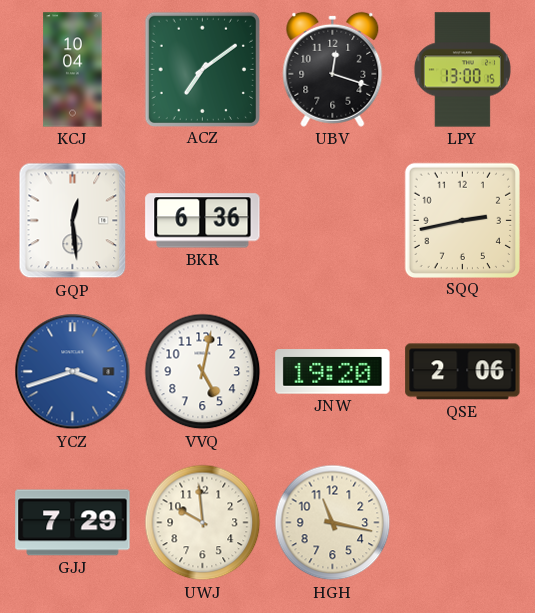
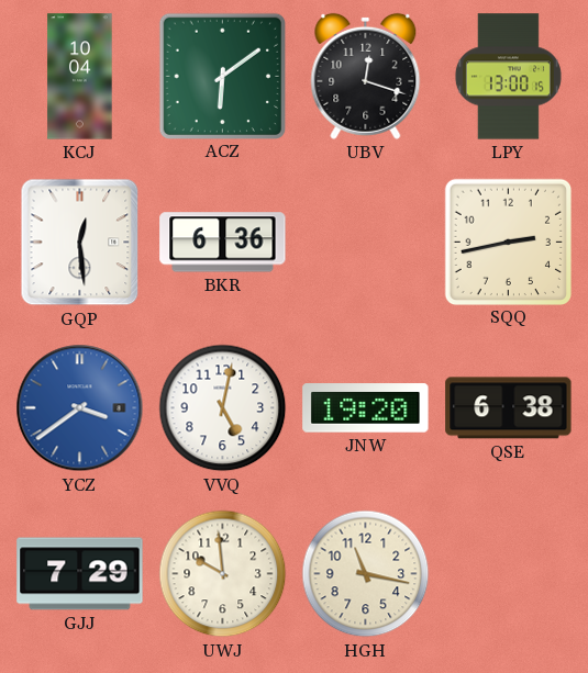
ACZ: 7:09 -> 6:09
YCZ: 3:42 -> 3:39
QSE: 2:06 -> 6:38
